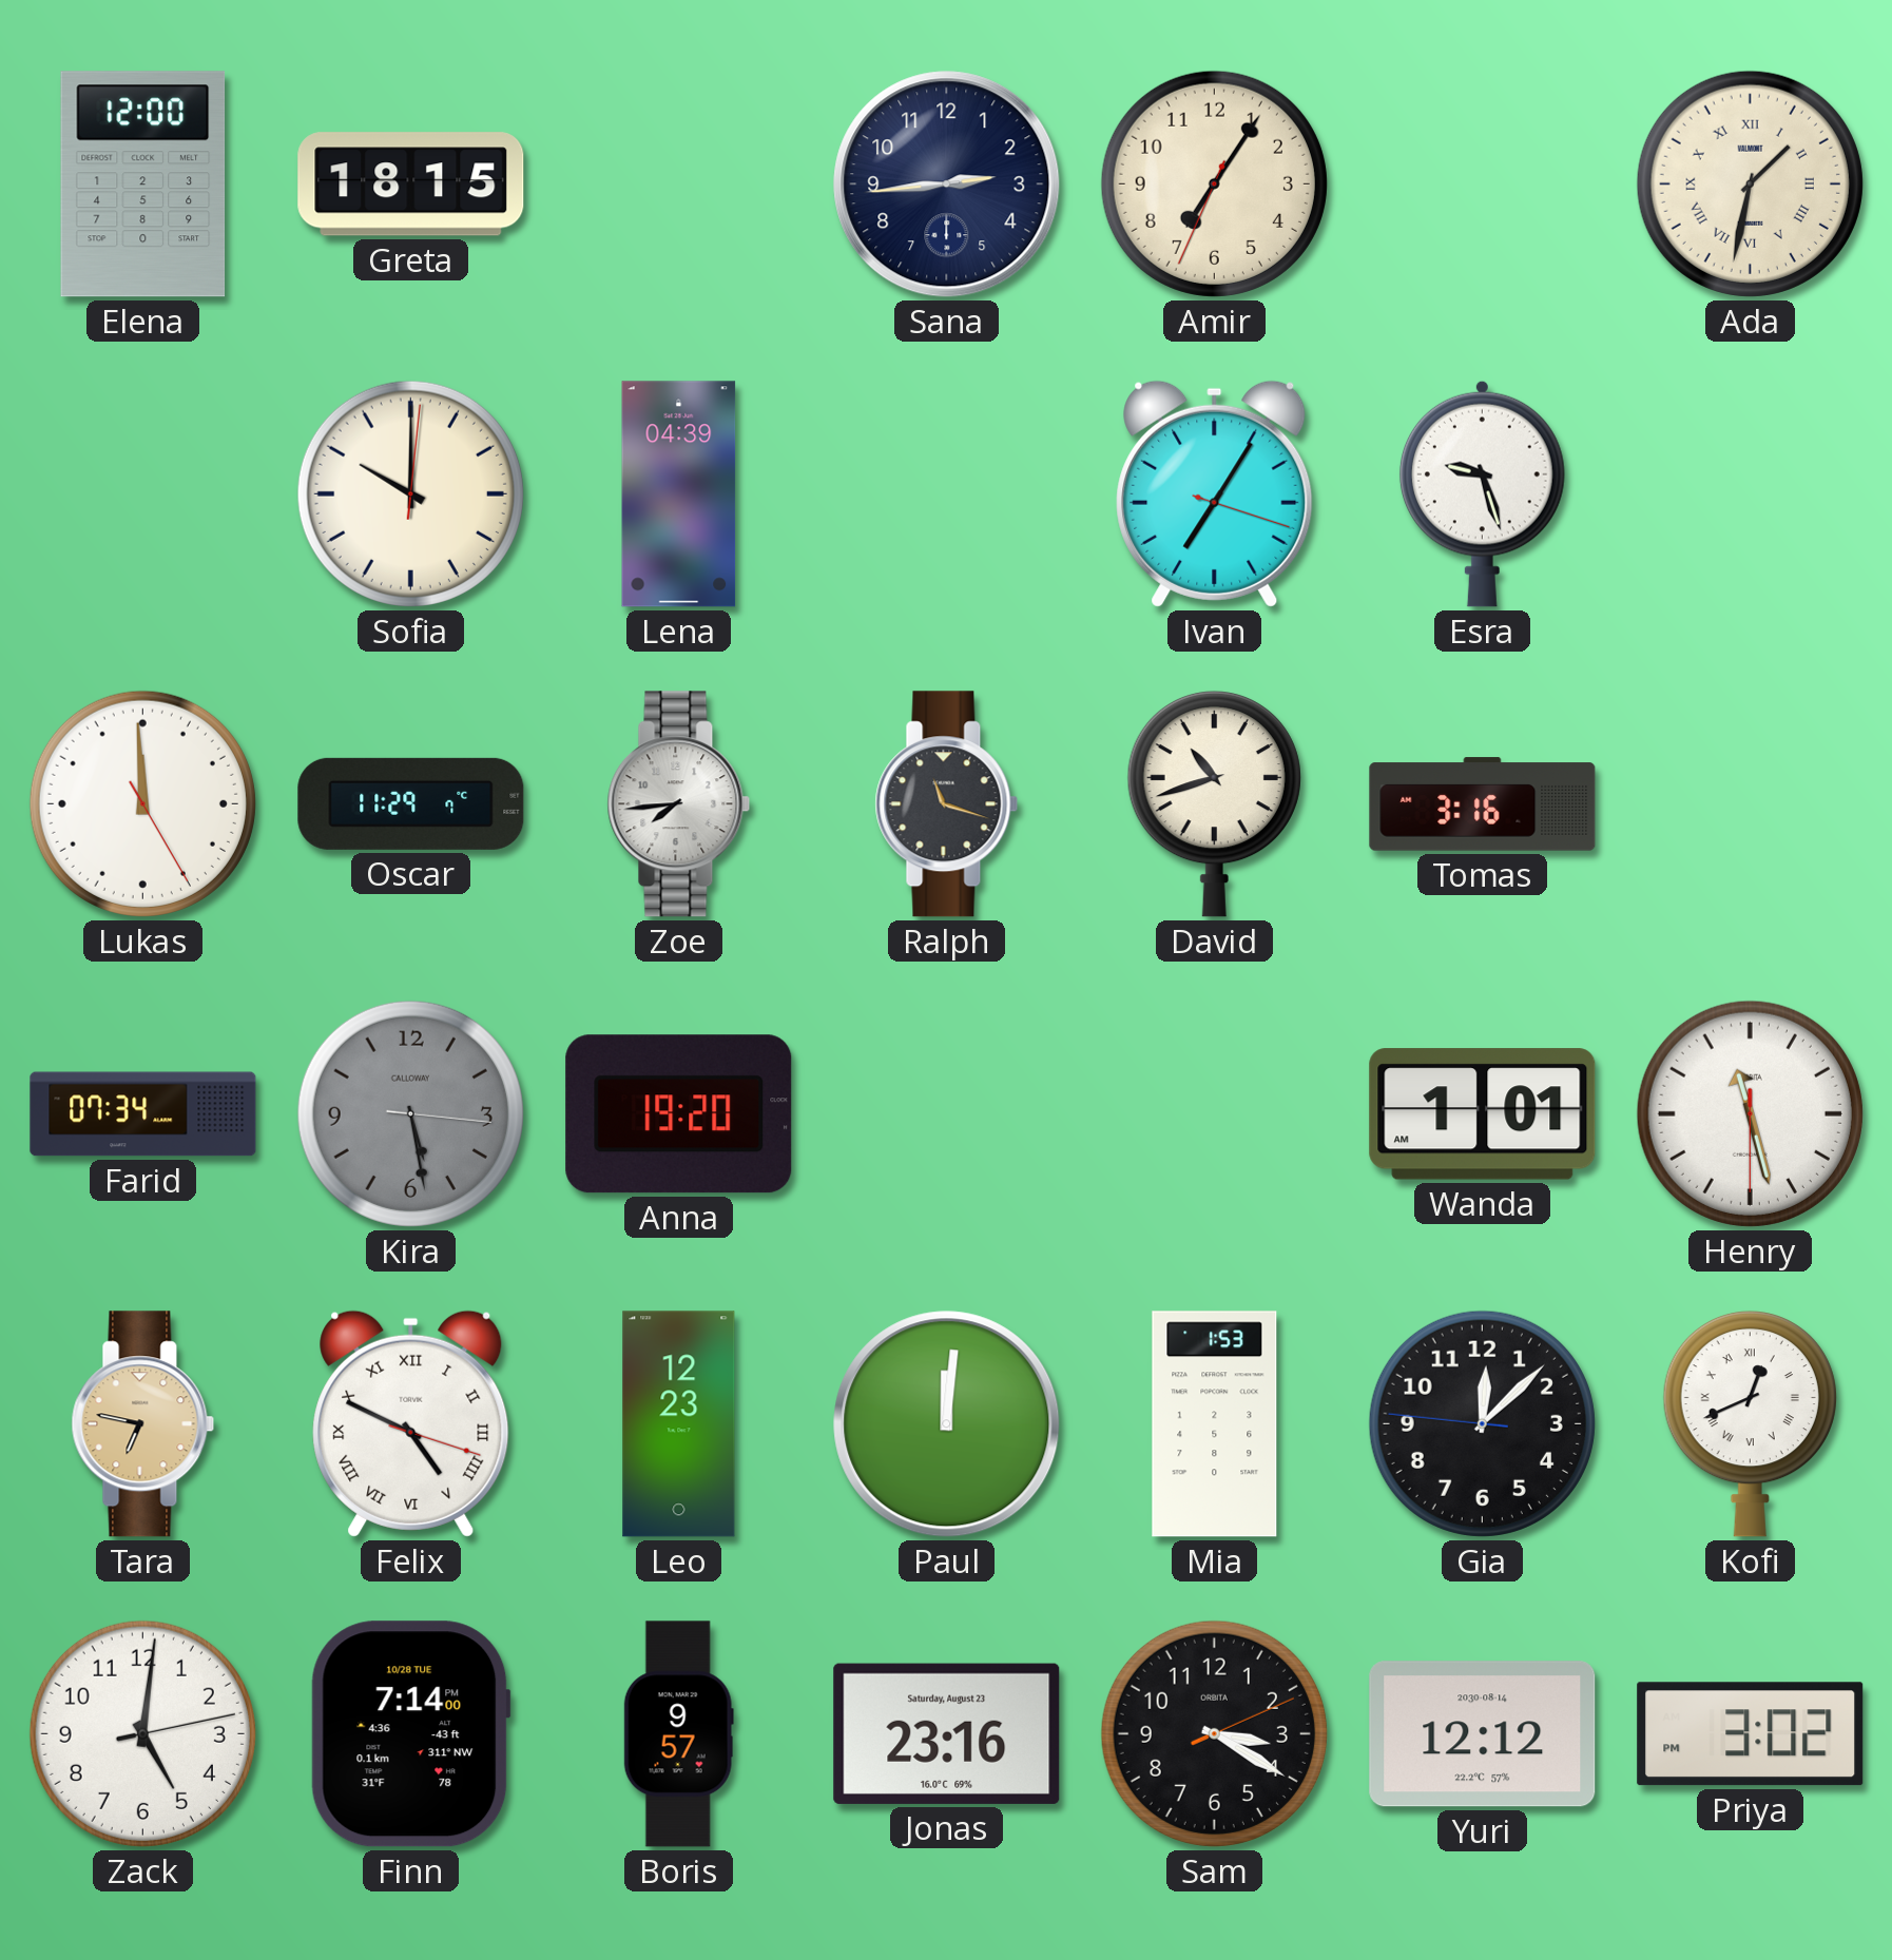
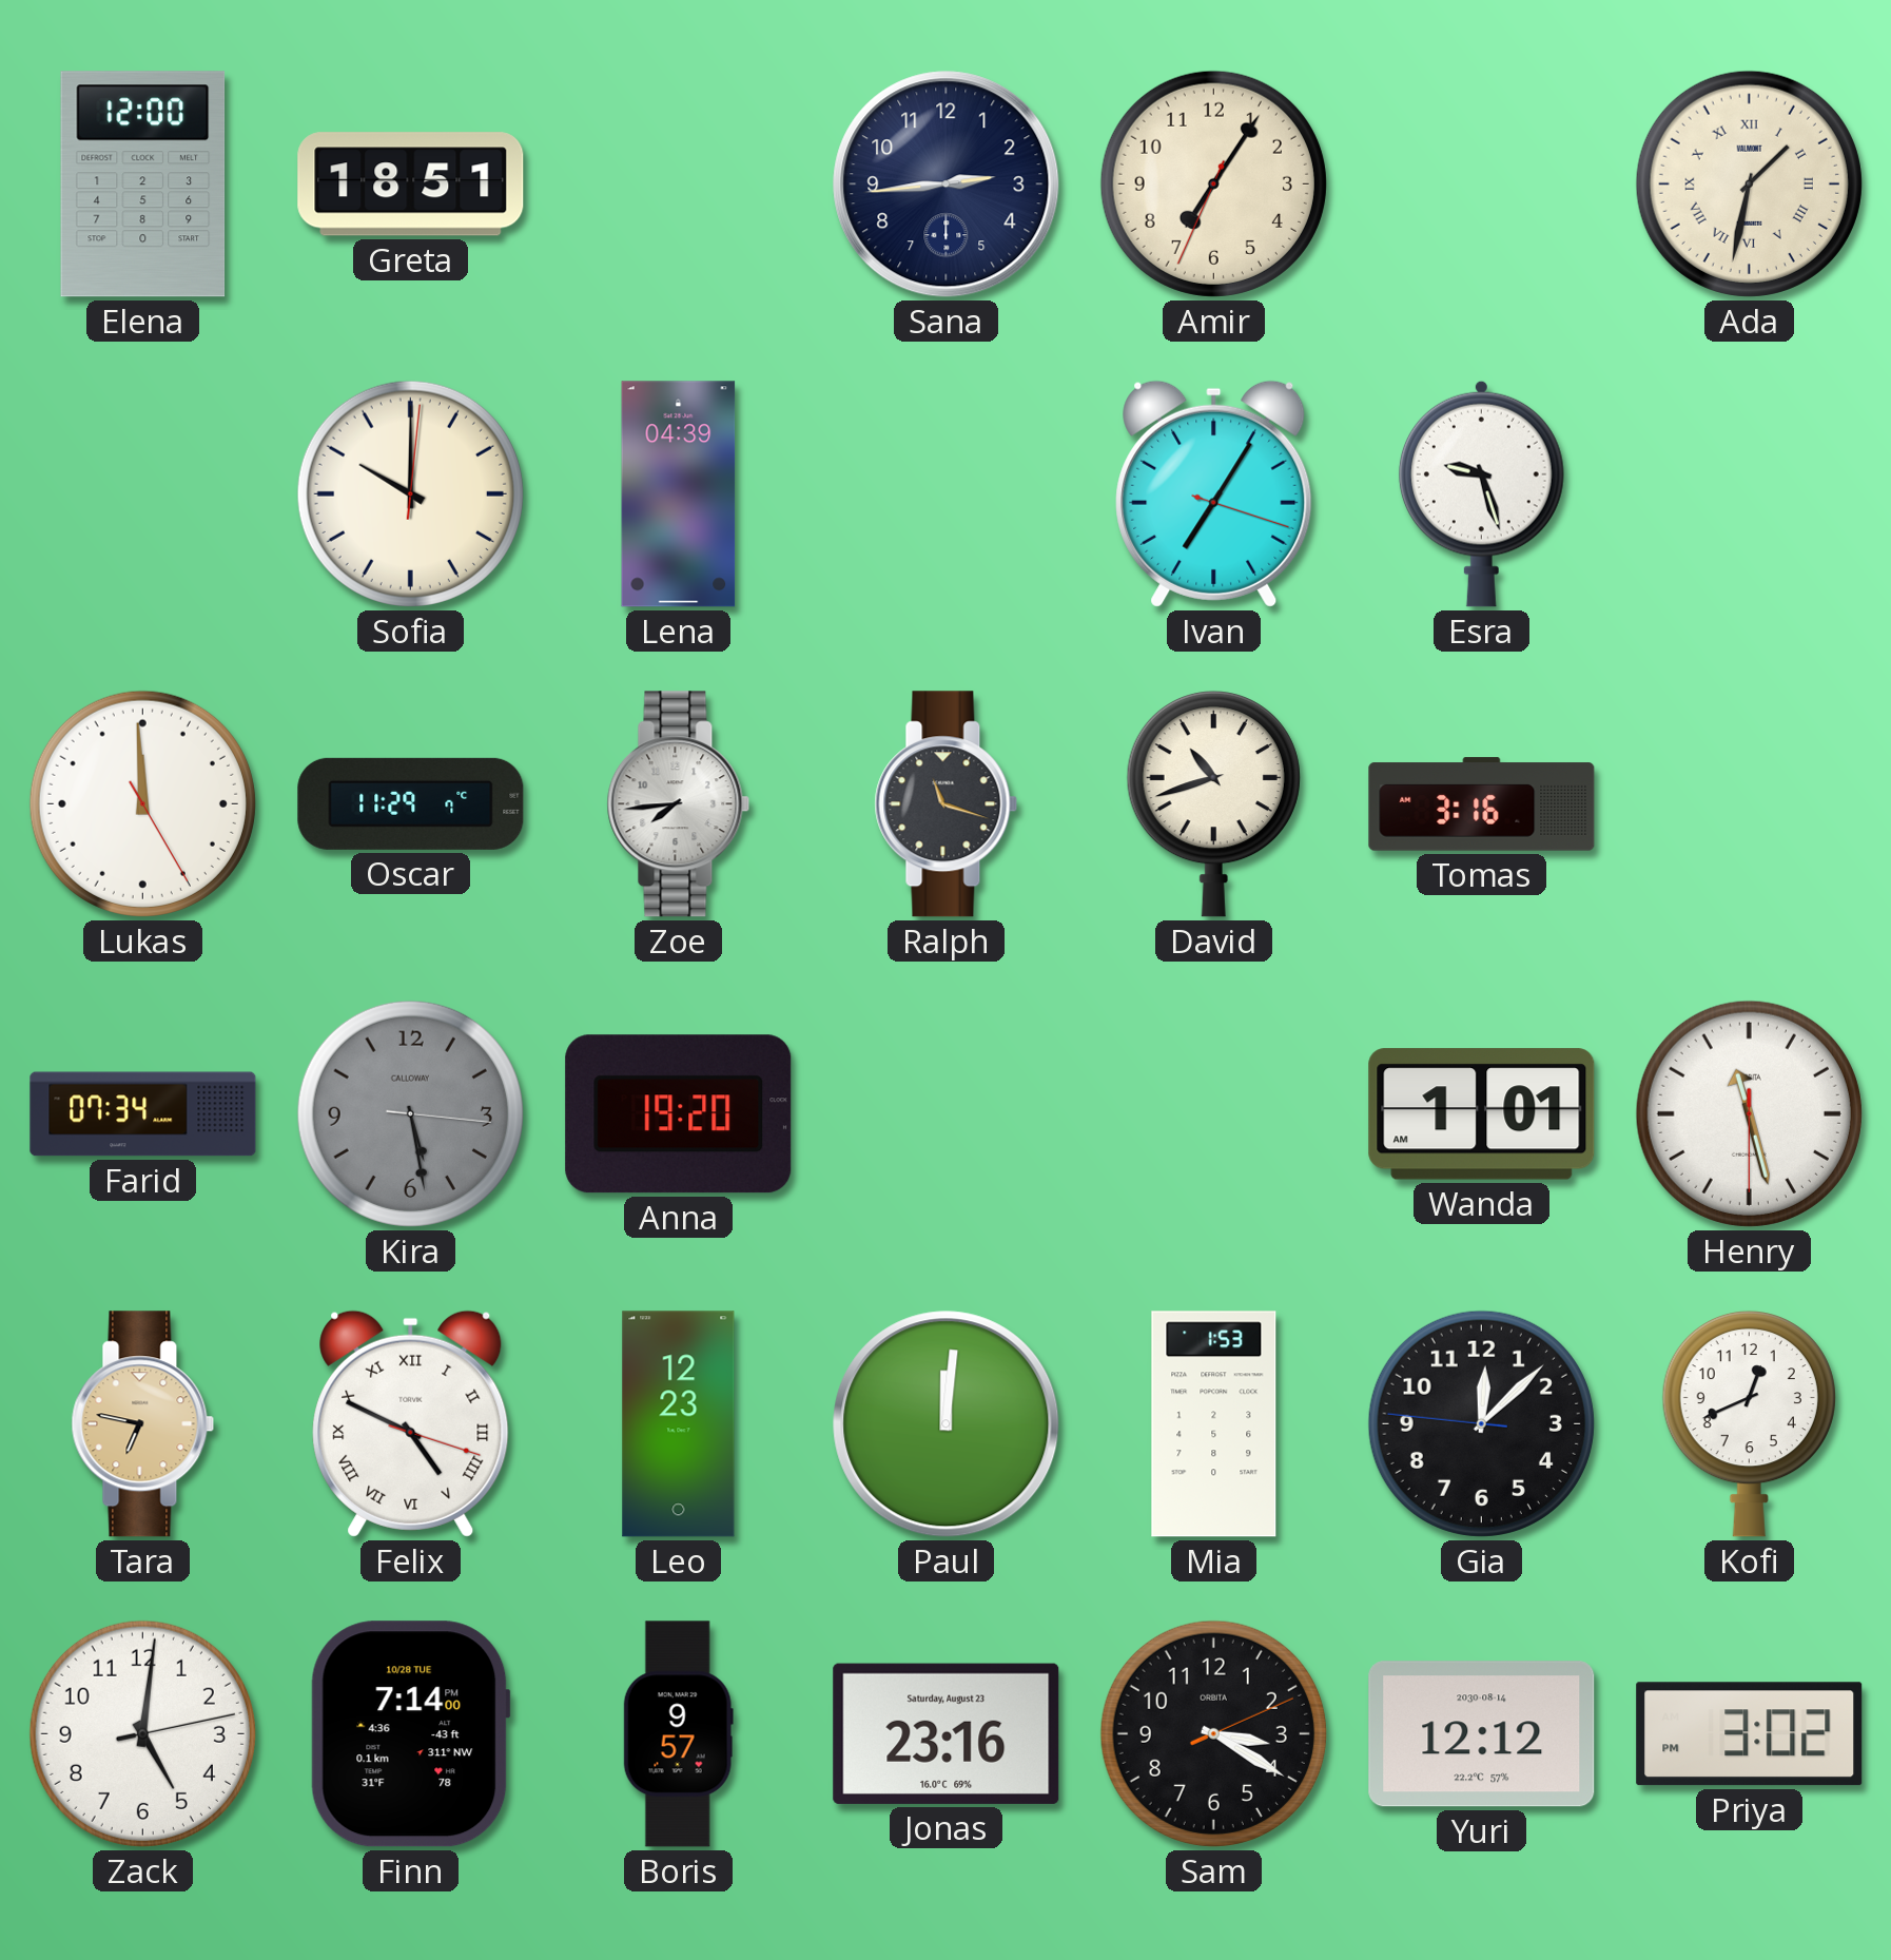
Greta: 18:15 -> 18:51
Kofi numerals: Roman -> Arabic
